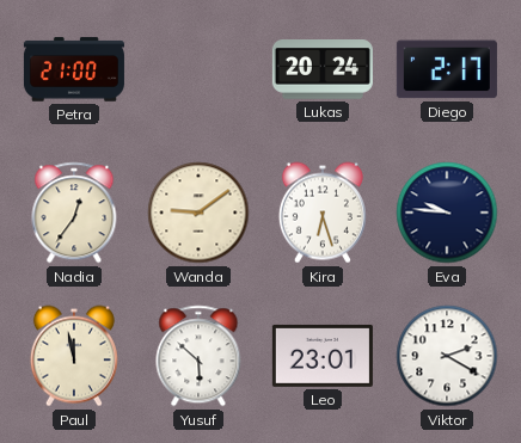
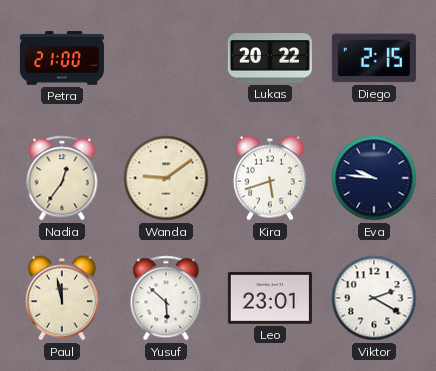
Lukas: 20:24 -> 20:22
Diego: 2:17 -> 2:15
Kira: 6:27 -> 5:42
